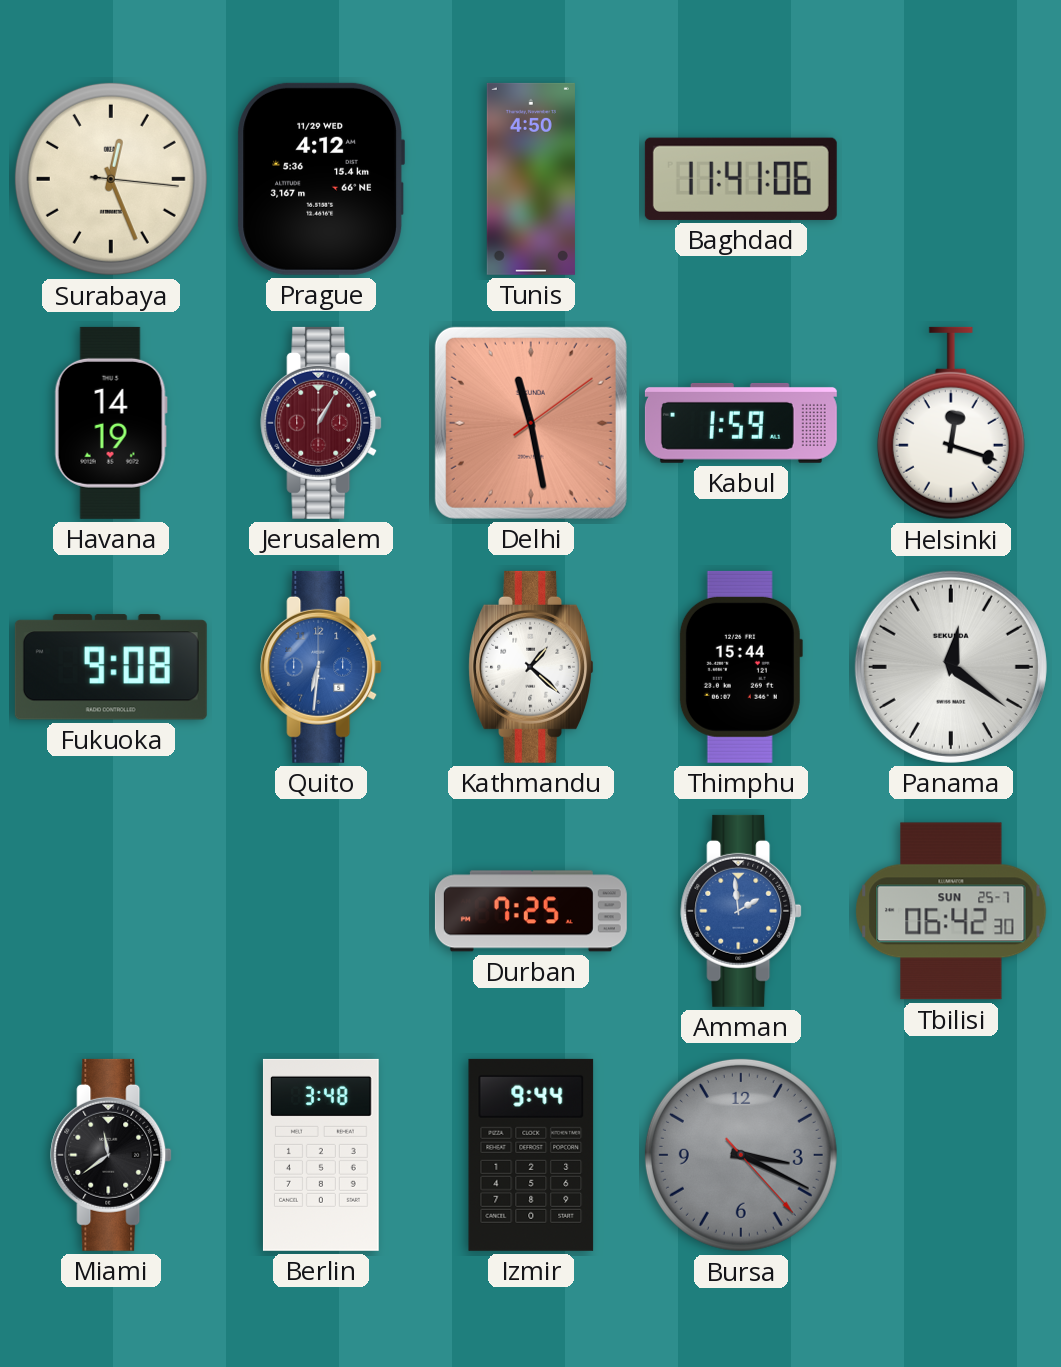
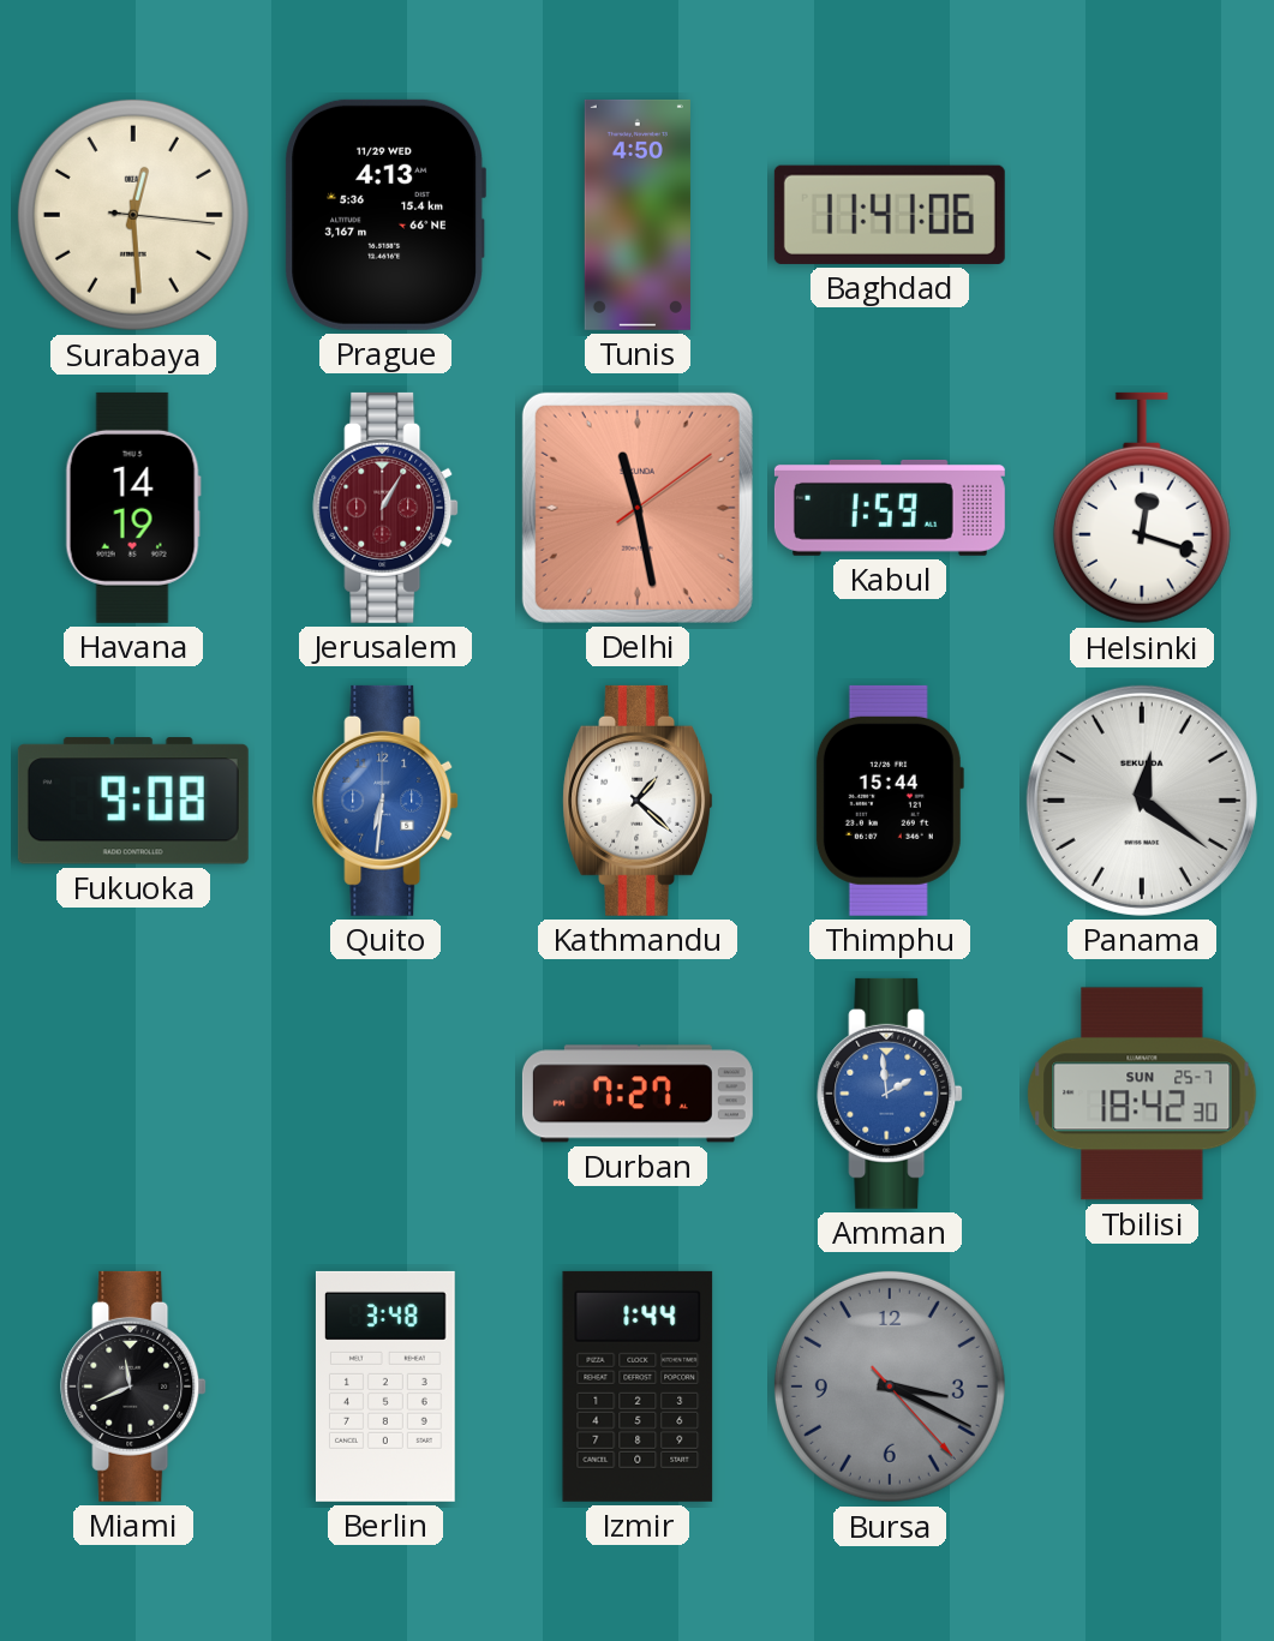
Surabaya: 12:26 -> 12:29
Prague: 4:12 -> 4:13
Durban: 7:25 -> 7:27
Tbilisi: 06:42 -> 18:42
Miami: 11:39 -> 11:41
Izmir: 9:44 -> 1:44
